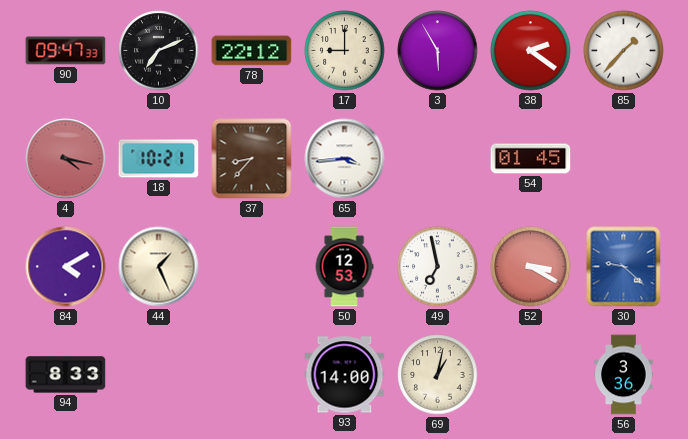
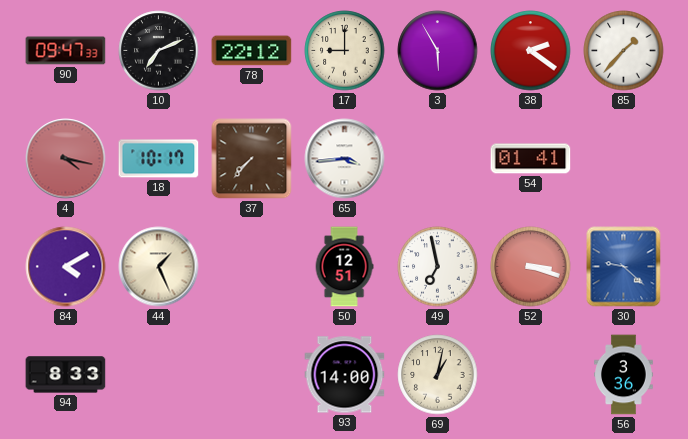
18: 10:21 -> 10:17
37: 8:37 -> 7:37
54: 01:45 -> 01:41
50: 12:53 -> 12:51
52: 3:20 -> 3:18
